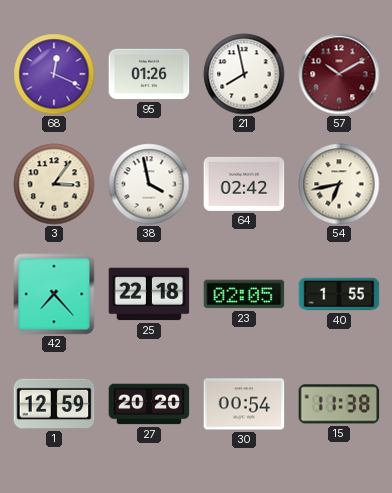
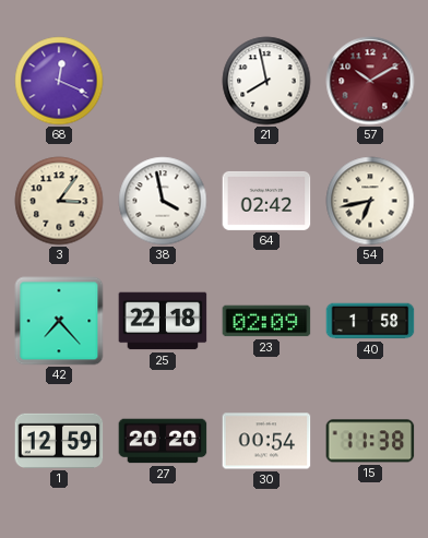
95: 01:26 -> none
23: 02:05 -> 02:09
40: 1:55 -> 1:58
